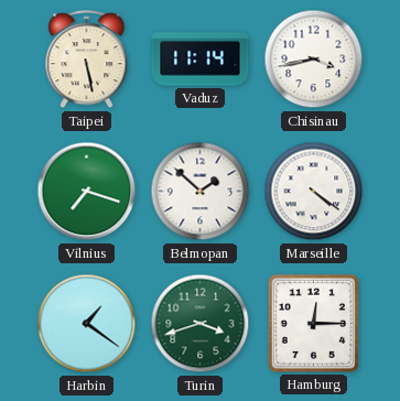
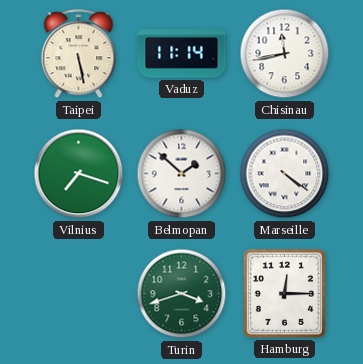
Chisinau: 3:43 -> 11:43
Harbin: 1:21 -> none
